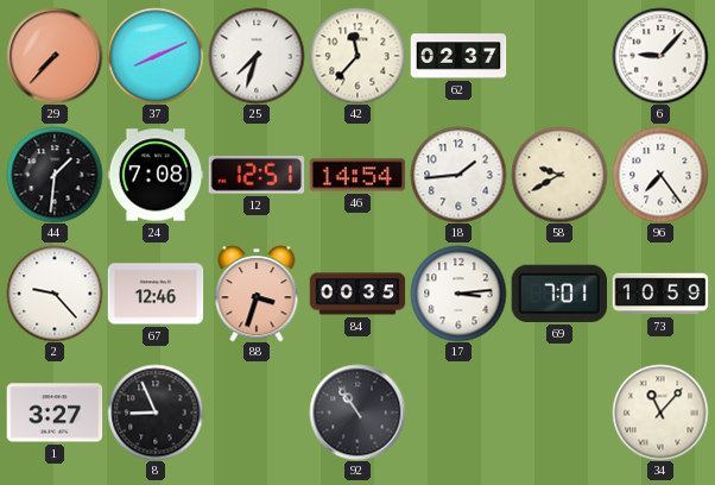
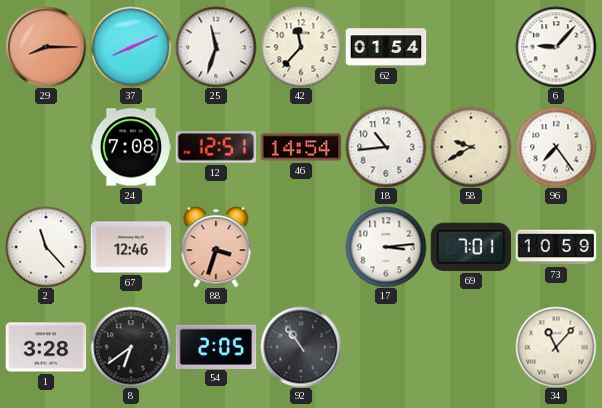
29: 7:37 -> 8:15
25: 7:33 -> 11:33
62: 02:37 -> 01:54
44: 1:31 -> none
18: 1:44 -> 10:44
2: 9:23 -> 11:23
84: 00:35 -> none
1: 3:27 -> 3:28
8: 8:56 -> 6:39
54: none -> 2:05
